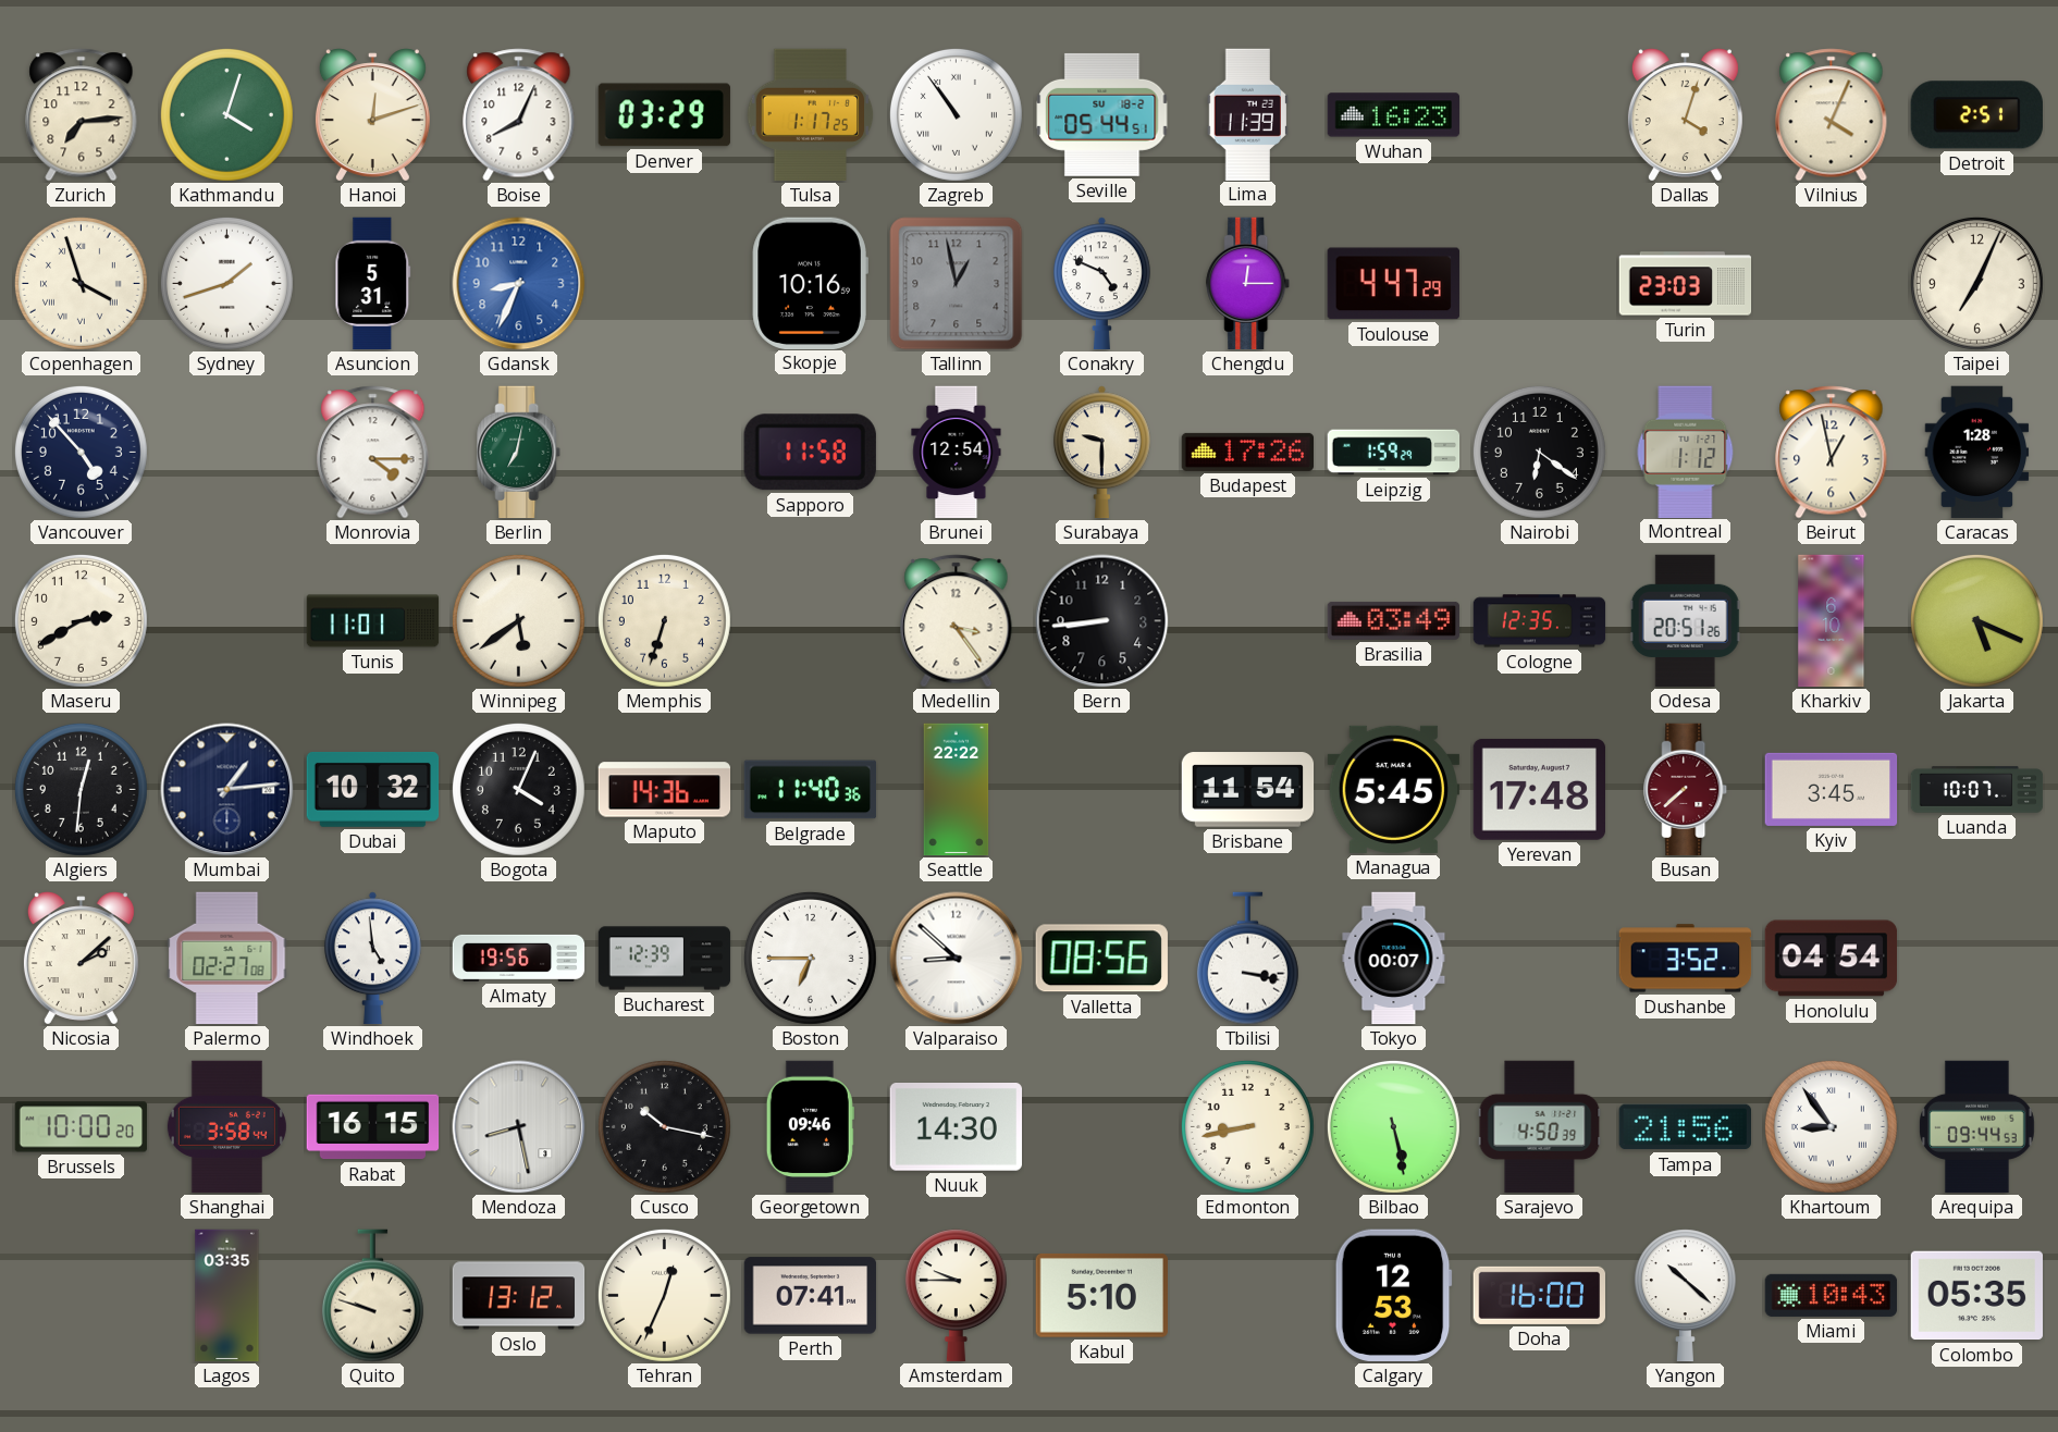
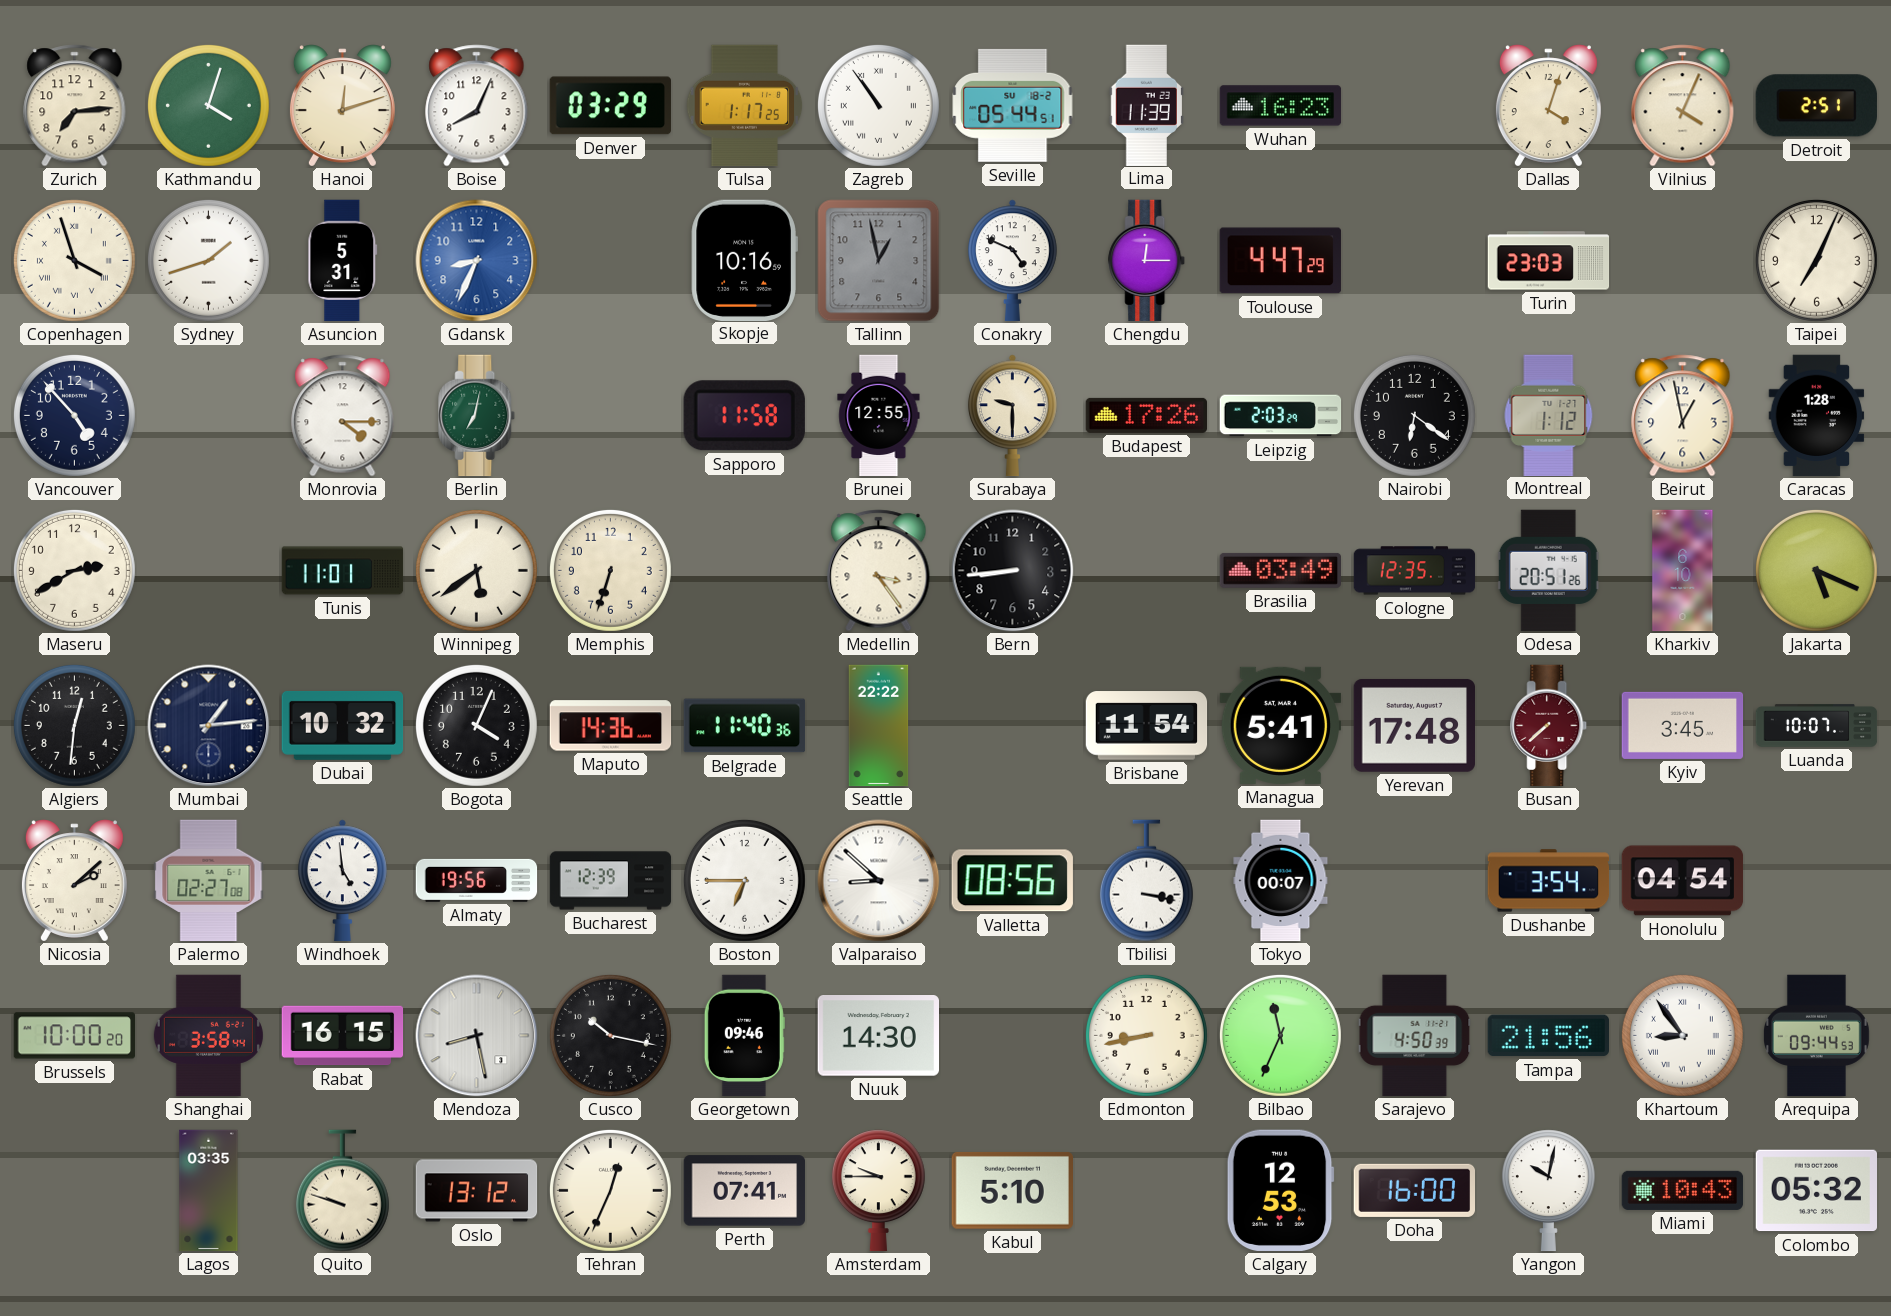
Brunei: 12:54 -> 12:55
Leipzig: 1:59 -> 2:03
Managua: 5:45 -> 5:41
Dushanbe: 3:52 -> 3:54
Bilbao: 5:28 -> 11:34
Yangon: 10:22 -> 10:02
Colombo: 05:35 -> 05:32
